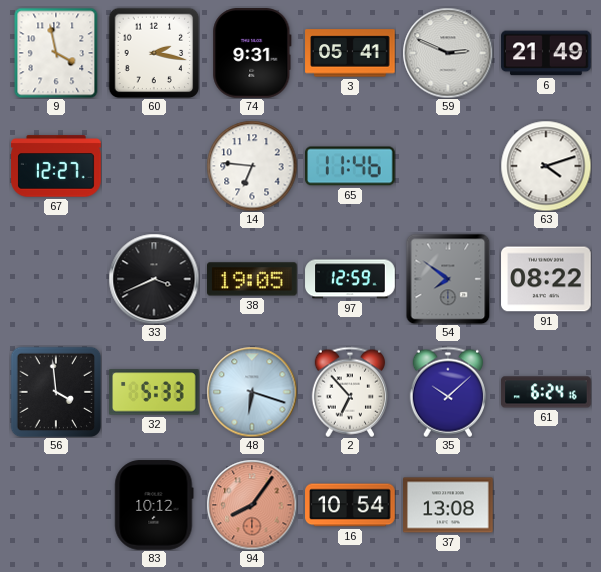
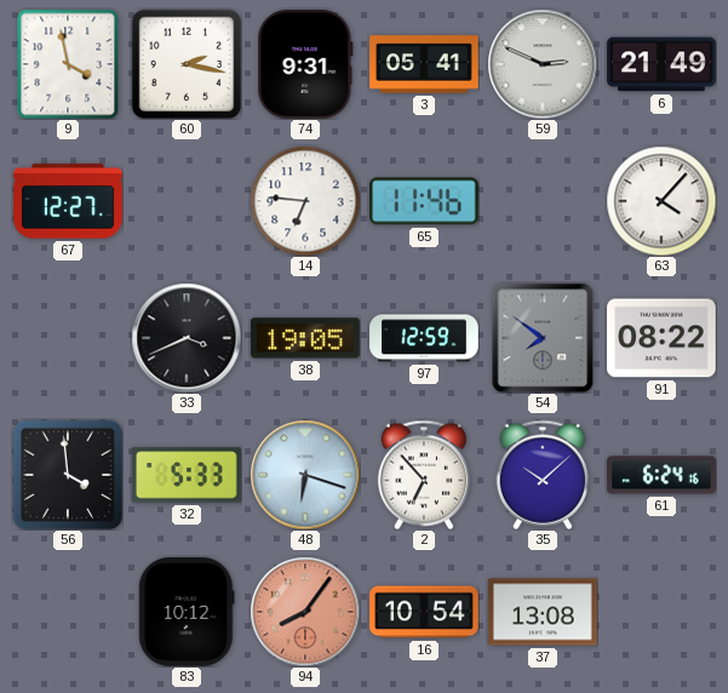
63: 4:12 -> 4:07
